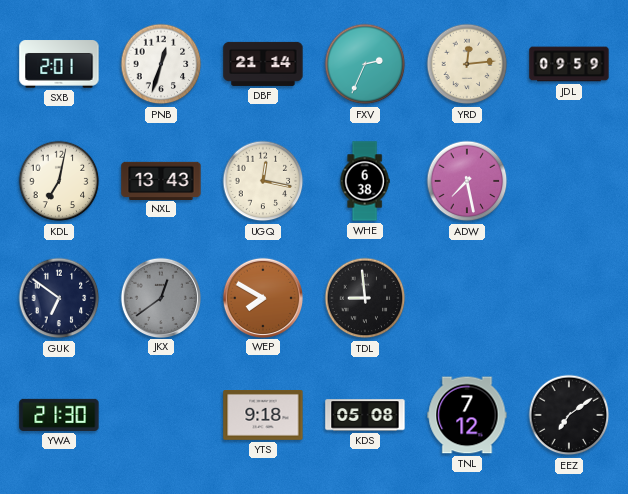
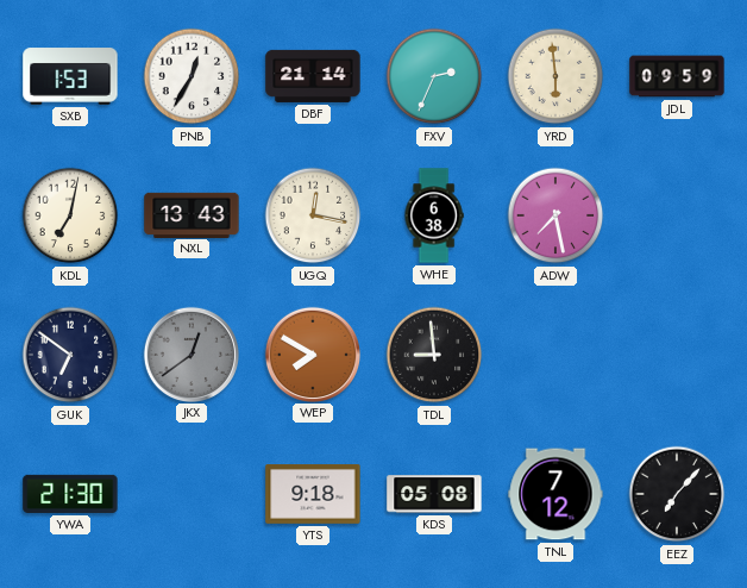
SXB: 2:01 -> 1:53
PNB: 12:33 -> 12:35
YRD: 12:14 -> 5:59
EEZ: 7:09 -> 7:07
